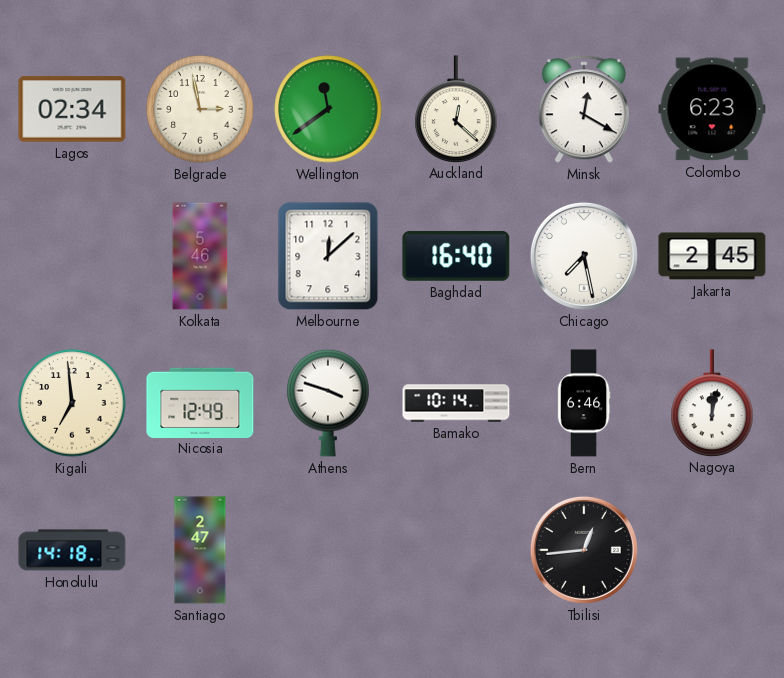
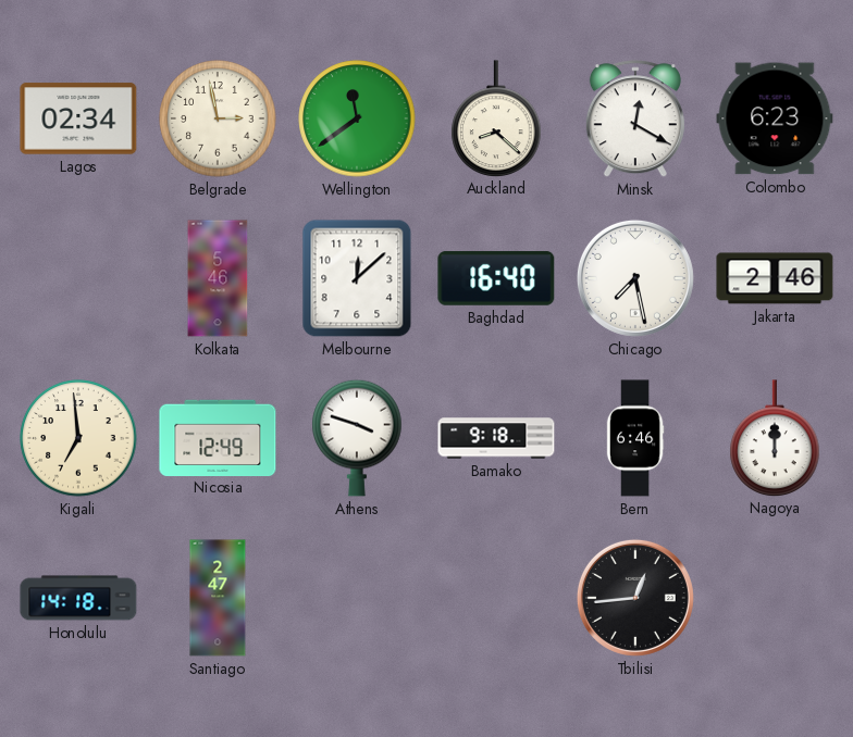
Auckland: 12:22 -> 8:22
Jakarta: 2:45 -> 2:46
Bamako: 10:14 -> 9:18
Nagoya: 12:02 -> 12:00
